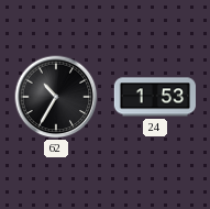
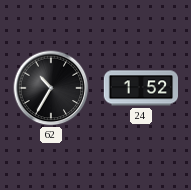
24: 1:53 -> 1:52
